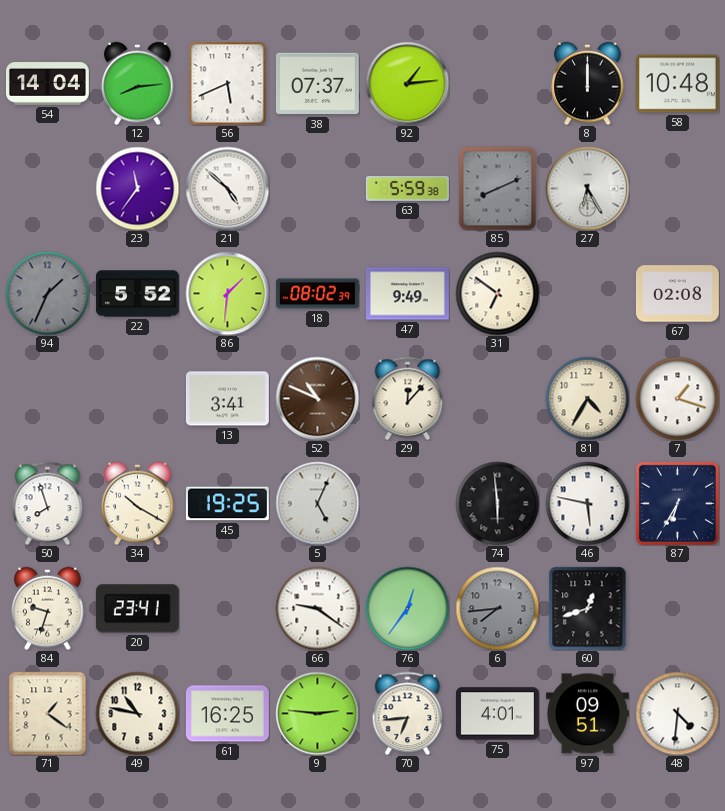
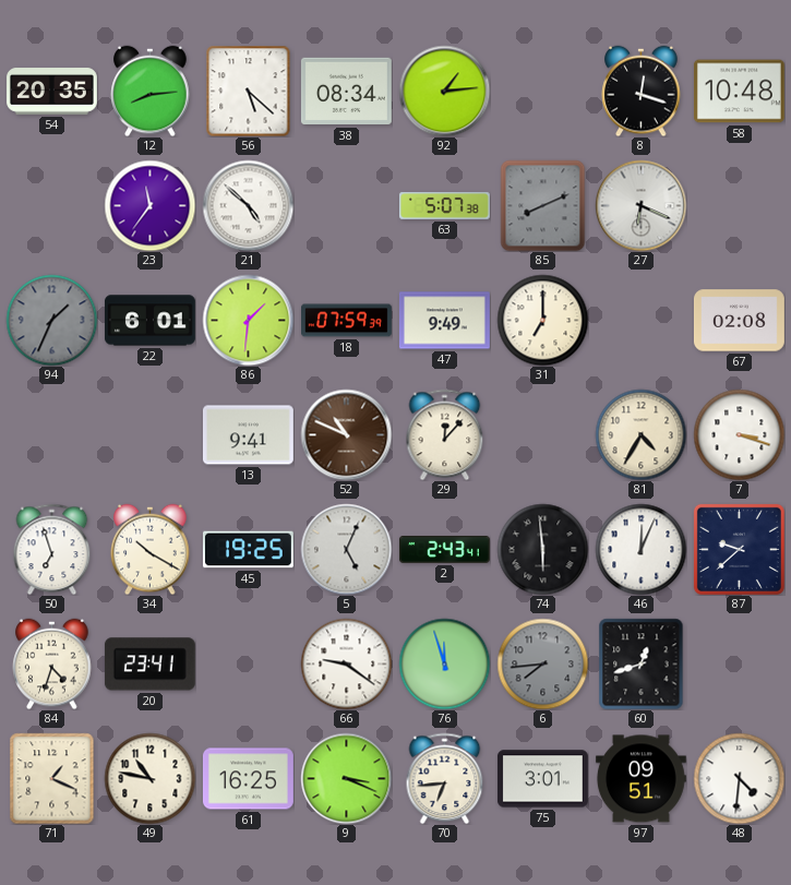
54: 14:04 -> 20:35
56: 5:41 -> 5:22
38: 07:37 -> 08:34
8: 12:00 -> 12:18
63: 5:59 -> 5:07
27: 6:25 -> 6:19
22: 5:52 -> 6:01
18: 08:02 -> 07:59
31: 6:51 -> 7:00
13: 3:41 -> 9:41
7: 1:18 -> 3:18
50: 7:57 -> 6:57
2: none -> 2:43
46: 5:47 -> 12:04
87: 6:35 -> 9:38
84: 9:33 -> 4:33
76: 12:36 -> 11:57
71: 1:21 -> 1:19
9: 2:46 -> 3:19
75: 4:01 -> 3:01
